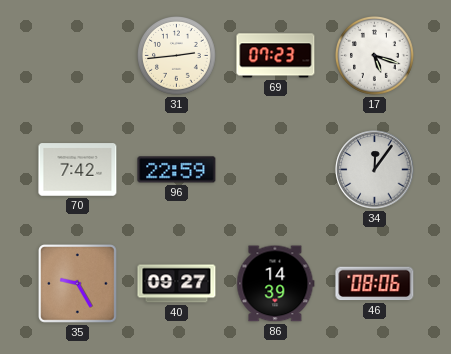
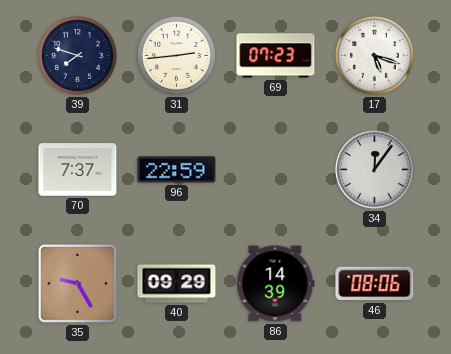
39: none -> 7:48
70: 7:42 -> 7:37
40: 09:27 -> 09:29
